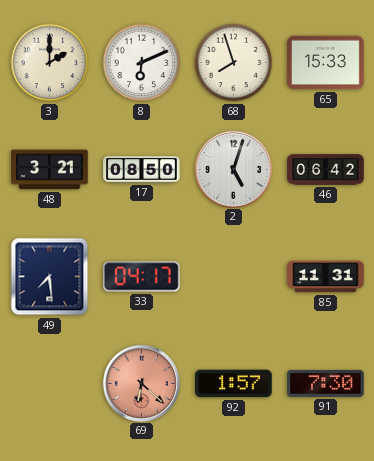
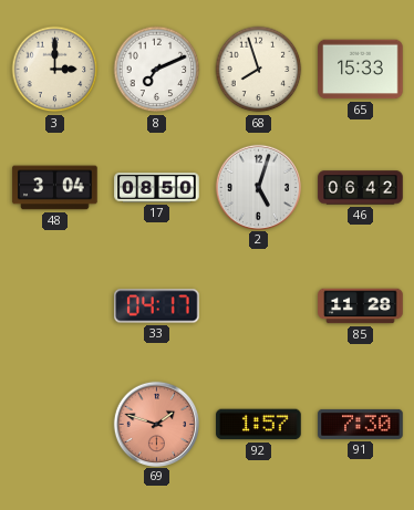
3: 2:00 -> 3:00
8: 6:11 -> 7:11
48: 3:21 -> 3:04
49: 7:29 -> none
85: 11:31 -> 11:28
69: 6:22 -> 1:48
